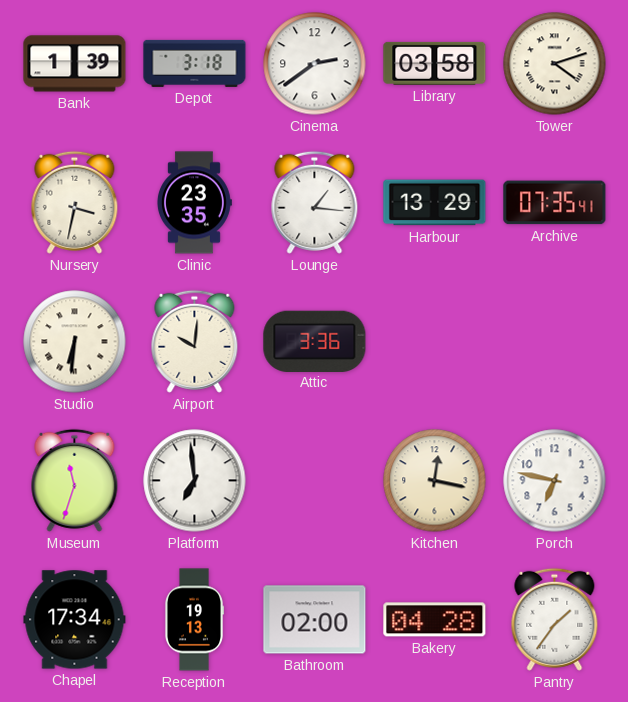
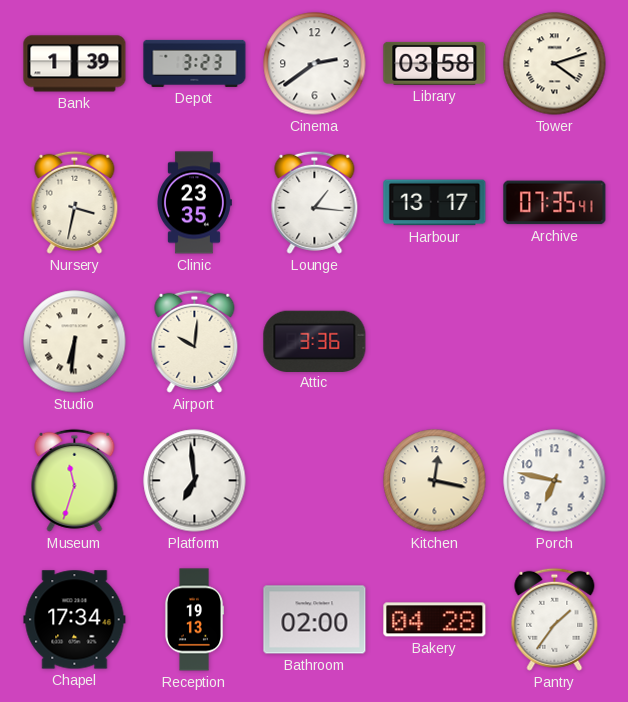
Depot: 3:18 -> 3:23
Harbour: 13:29 -> 13:17
